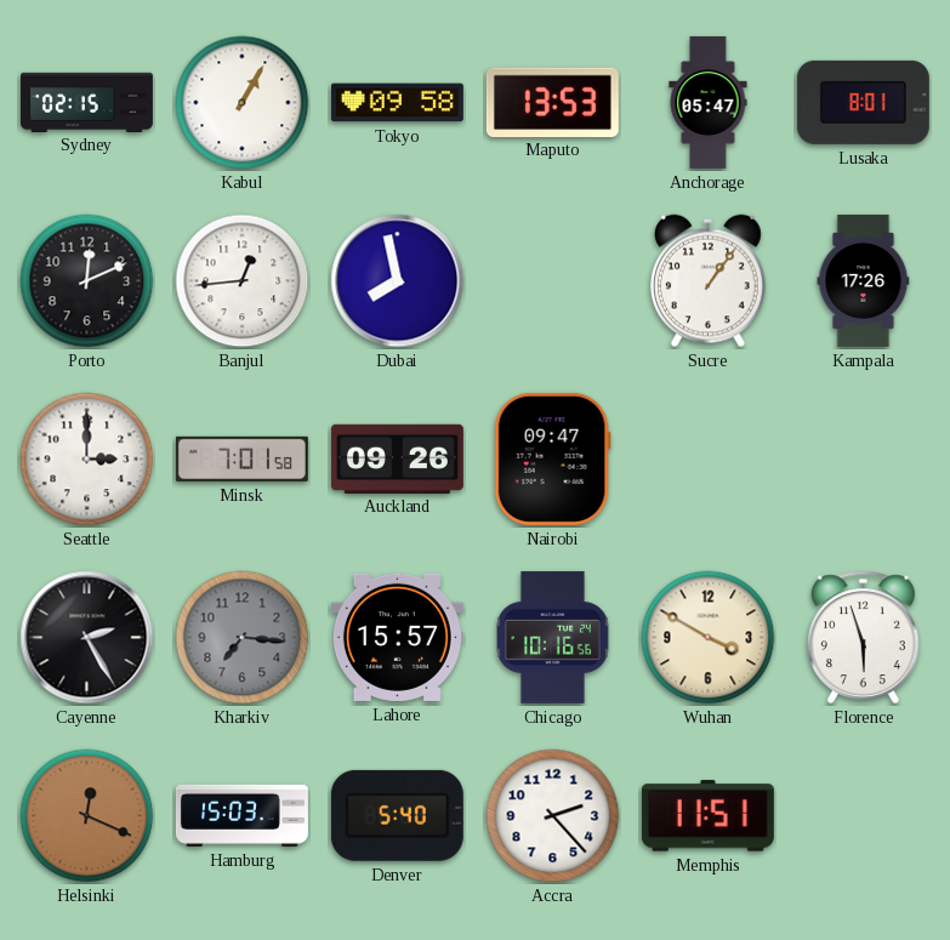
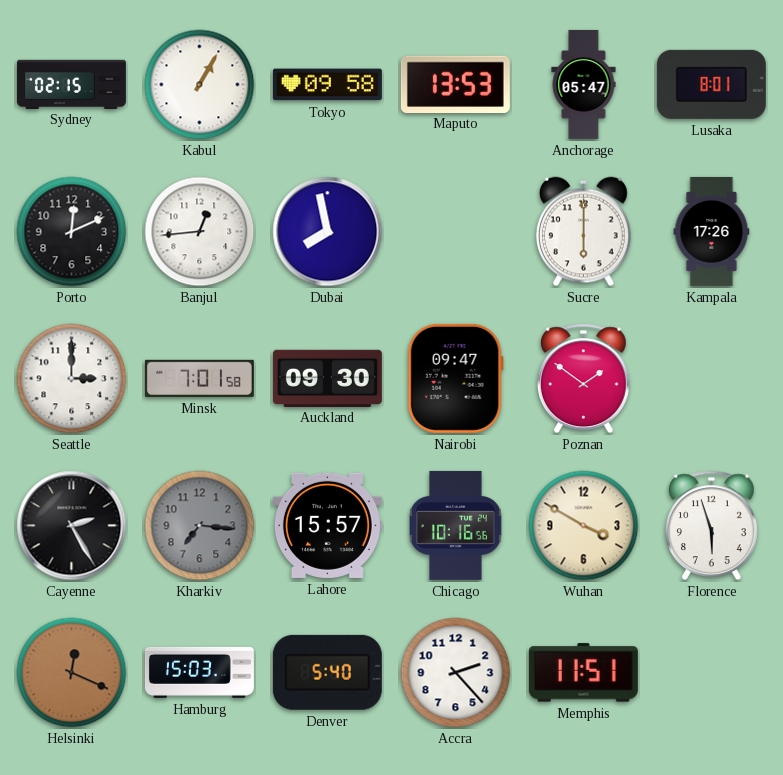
Sucre: 1:06 -> 6:00
Auckland: 09:26 -> 09:30
Poznan: none -> 1:51
